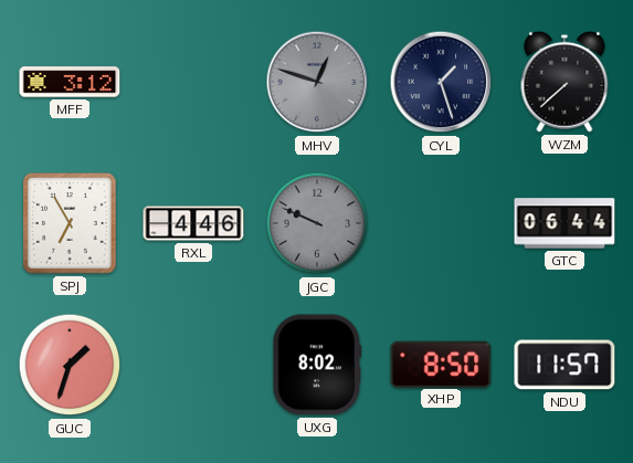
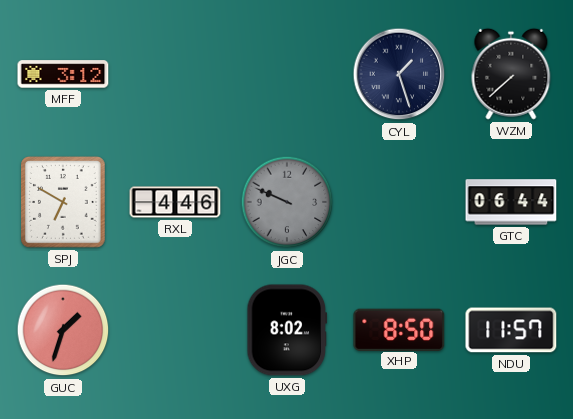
MHV: 12:48 -> none
SPJ: 6:55 -> 6:50
